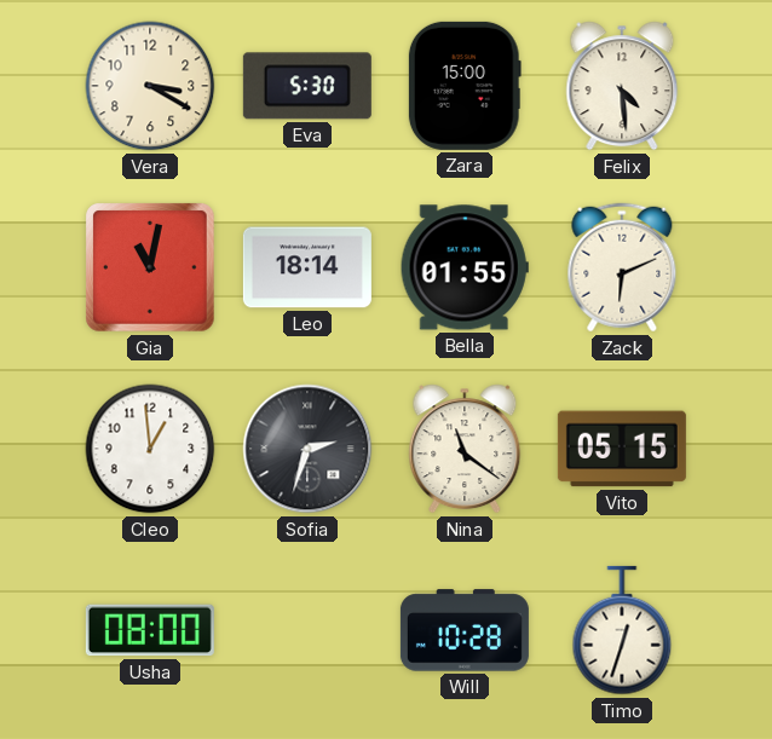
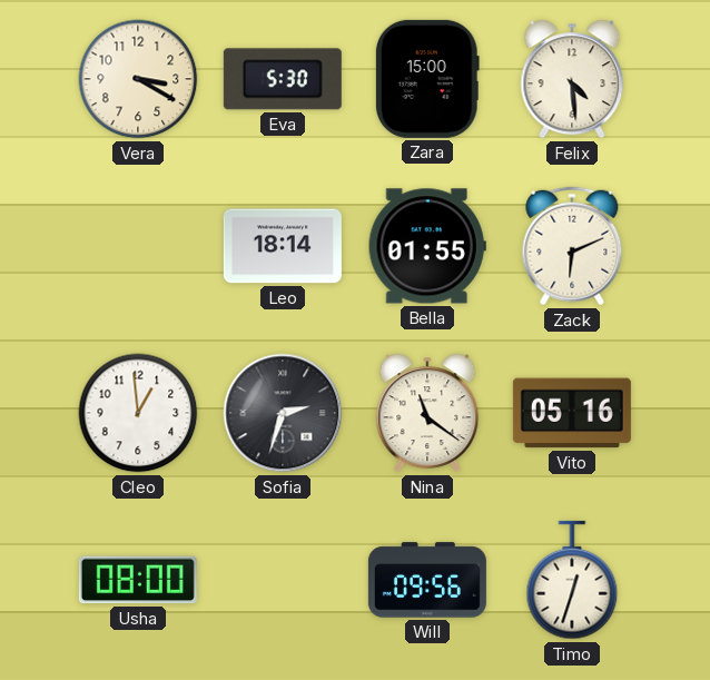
Gia: 11:02 -> none
Vito: 05:15 -> 05:16
Will: 10:28 -> 09:56
